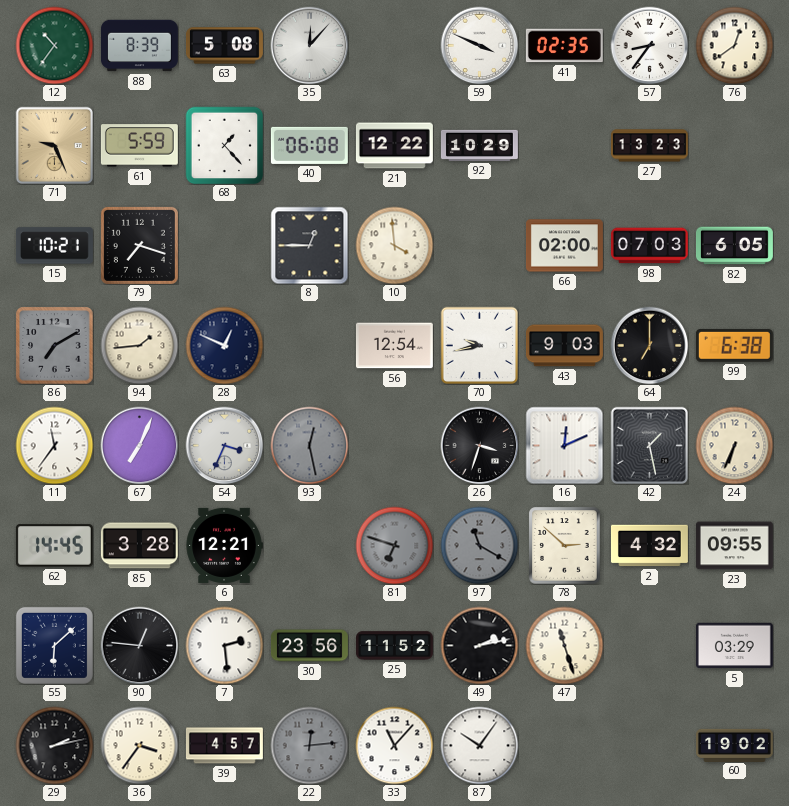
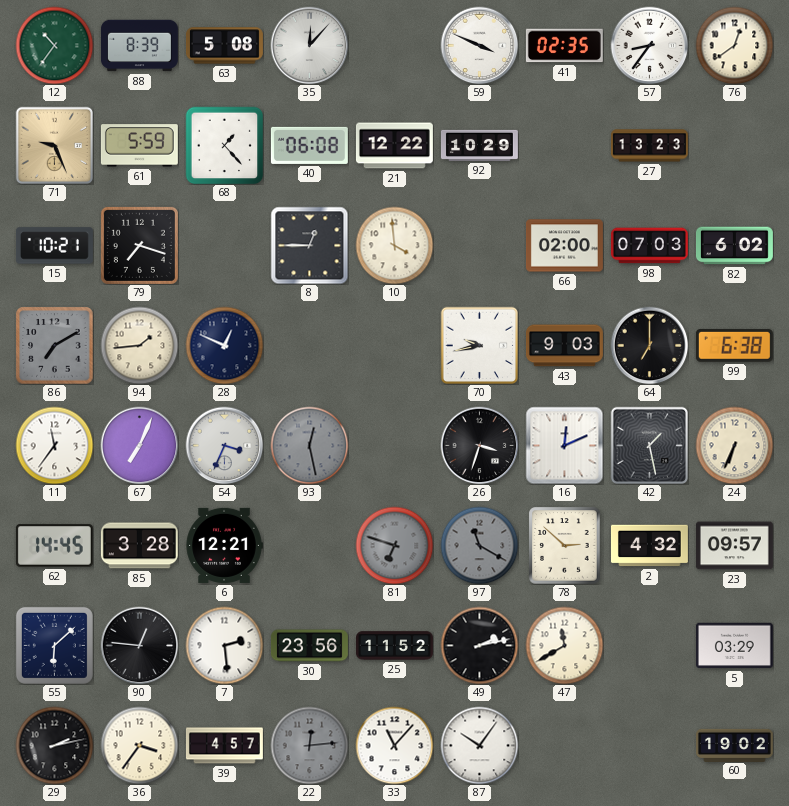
82: 6:05 -> 6:02
56: 12:54 -> none
23: 09:55 -> 09:57
47: 11:27 -> 11:40
